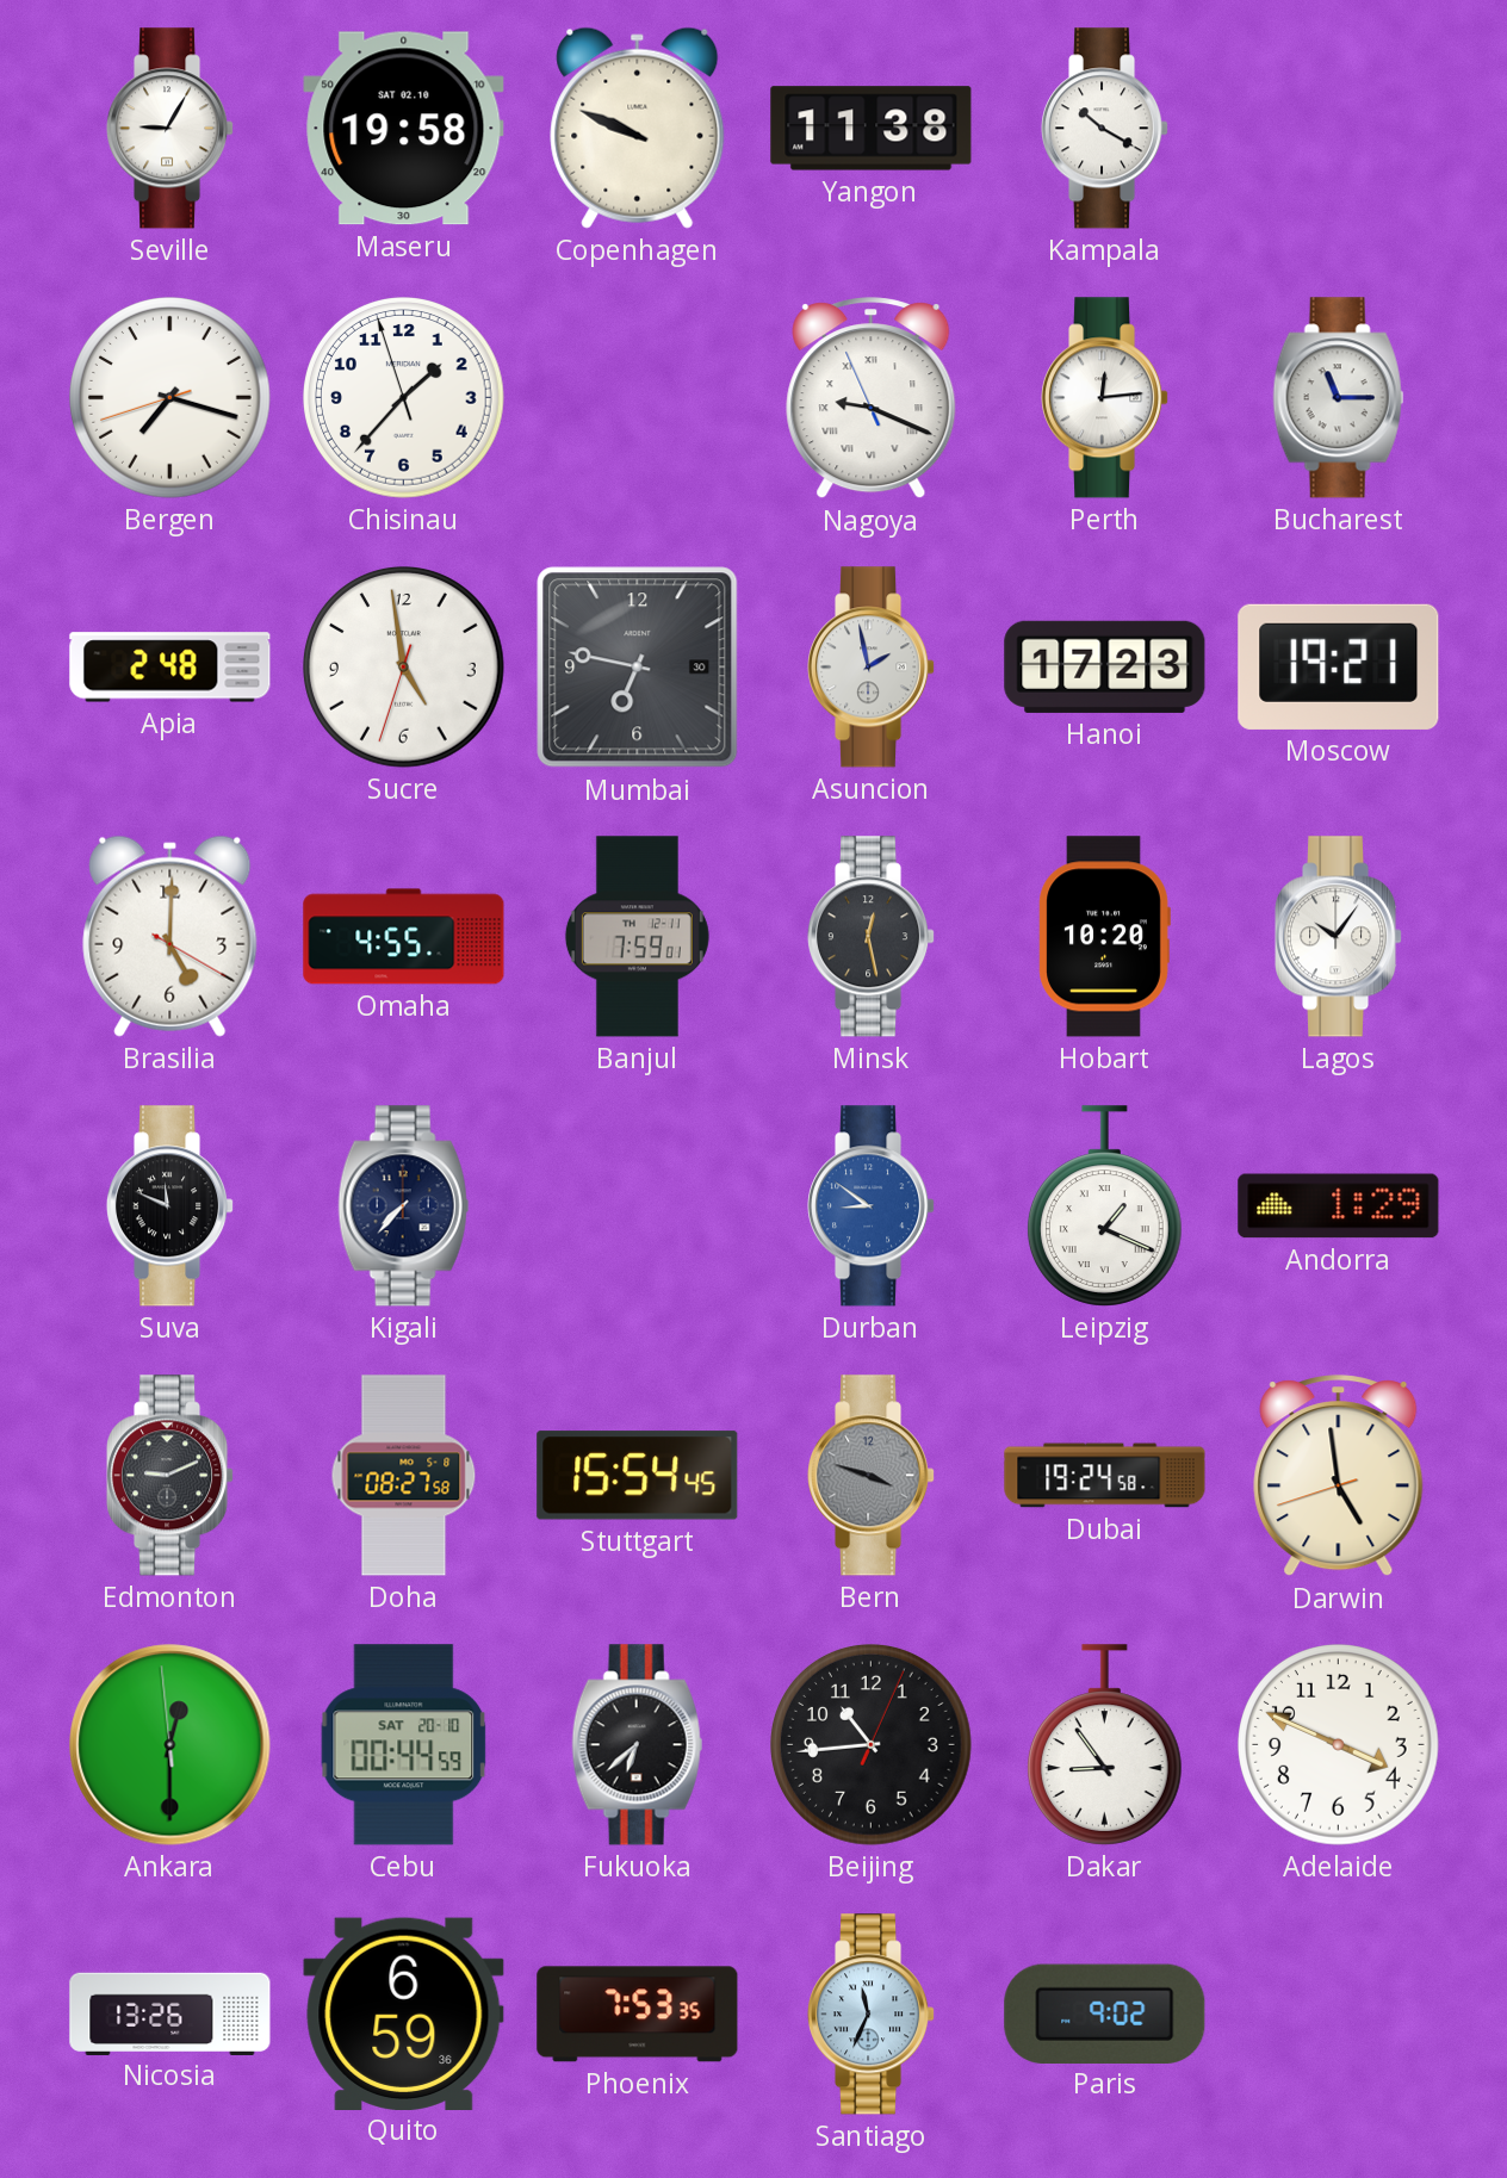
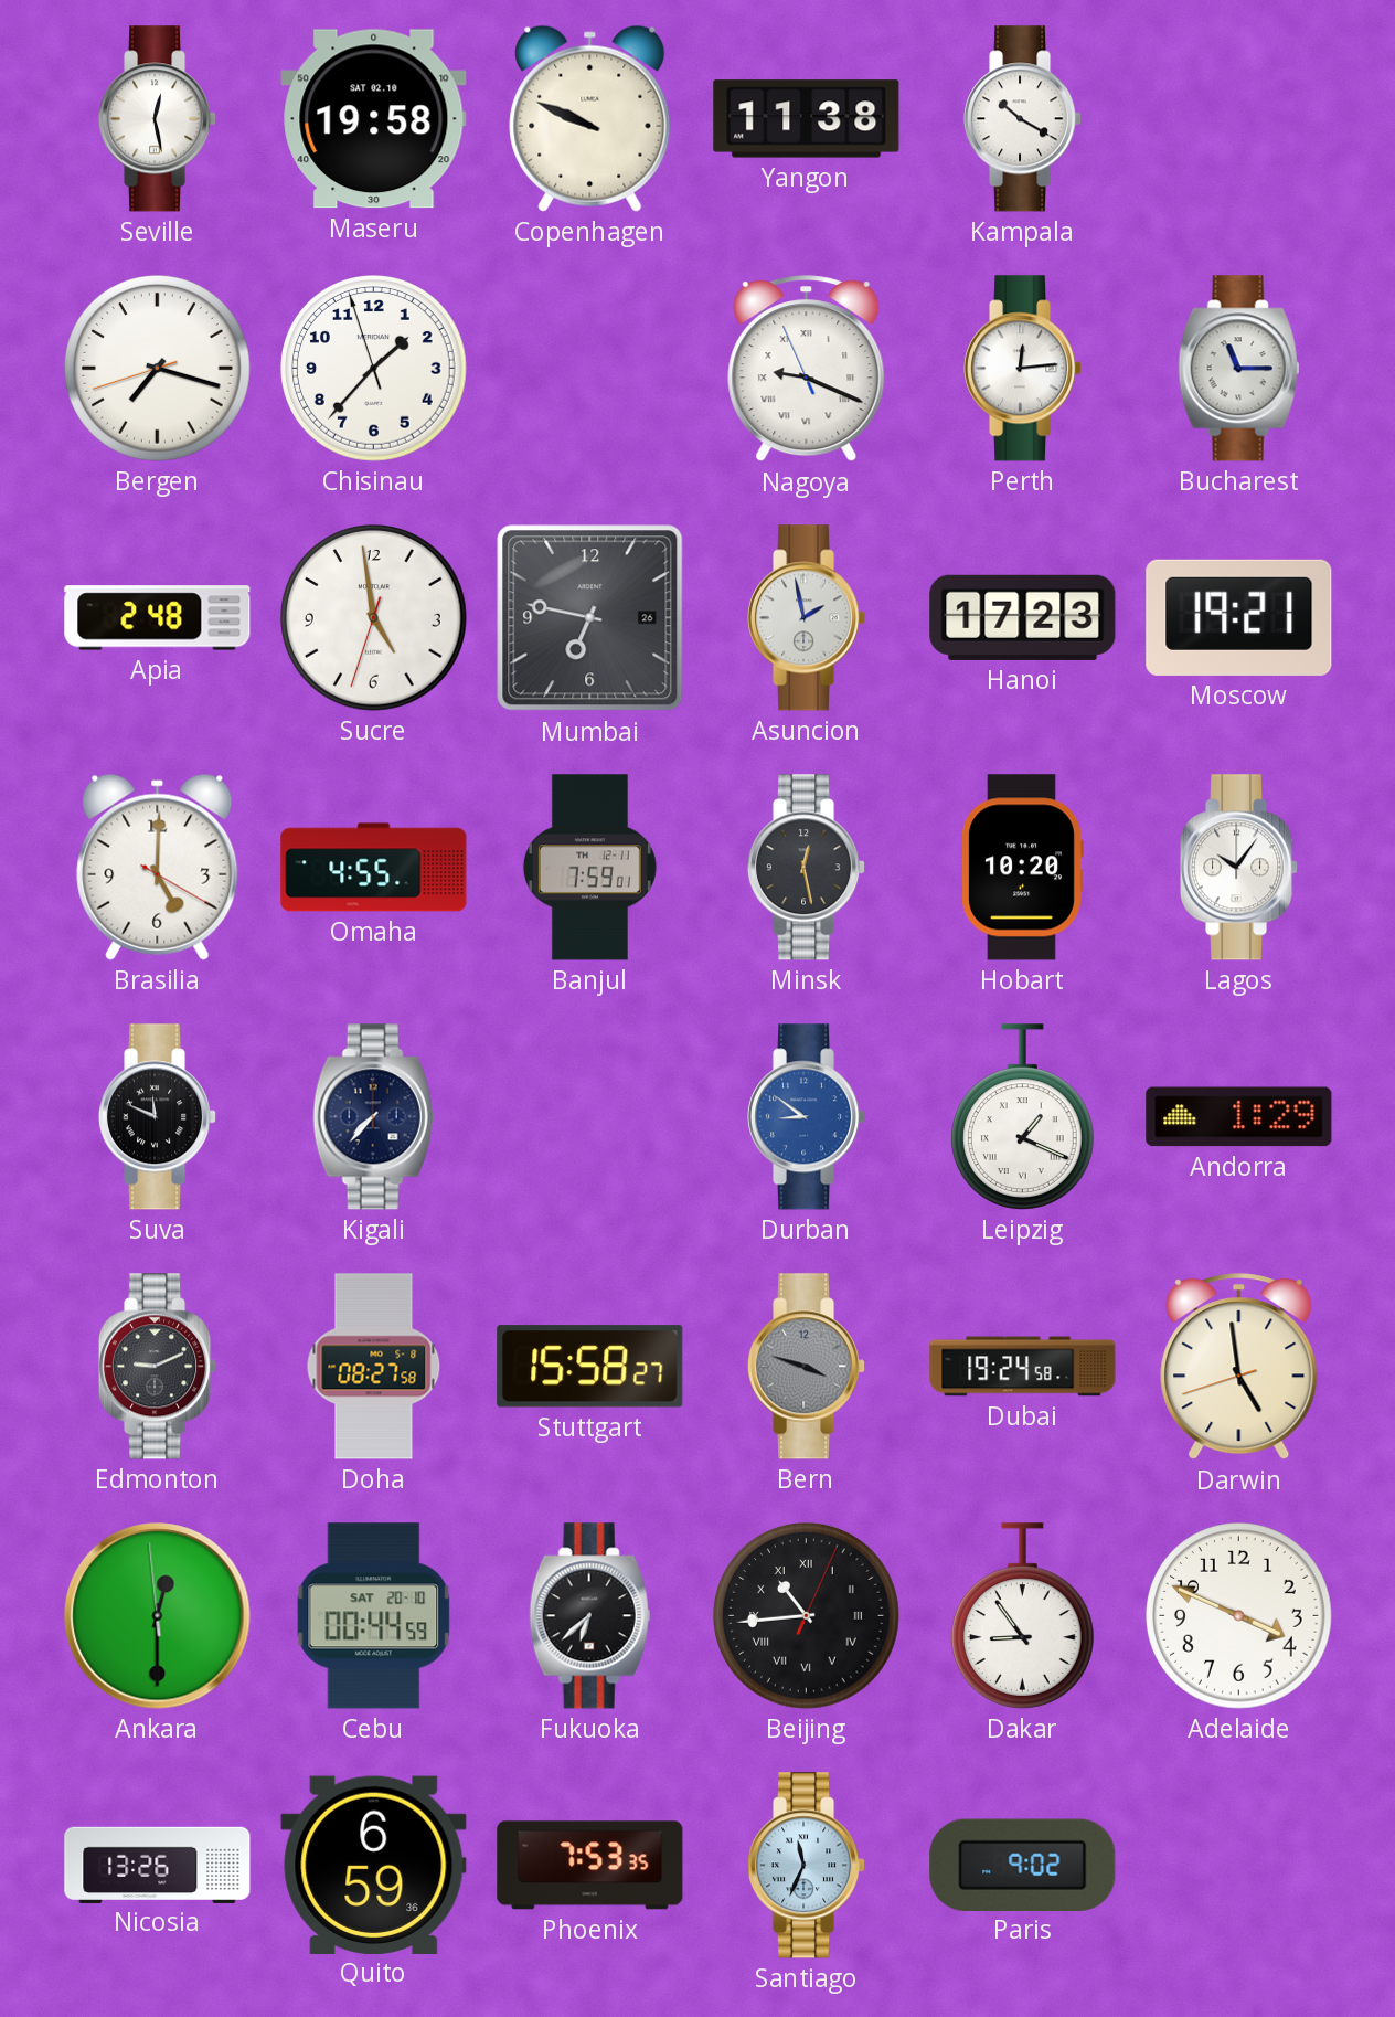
Seville: 9:05 -> 12:28
Mumbai date: 30 -> 26
Stuttgart: 15:54 -> 15:58
Beijing numerals: Arabic -> Roman
